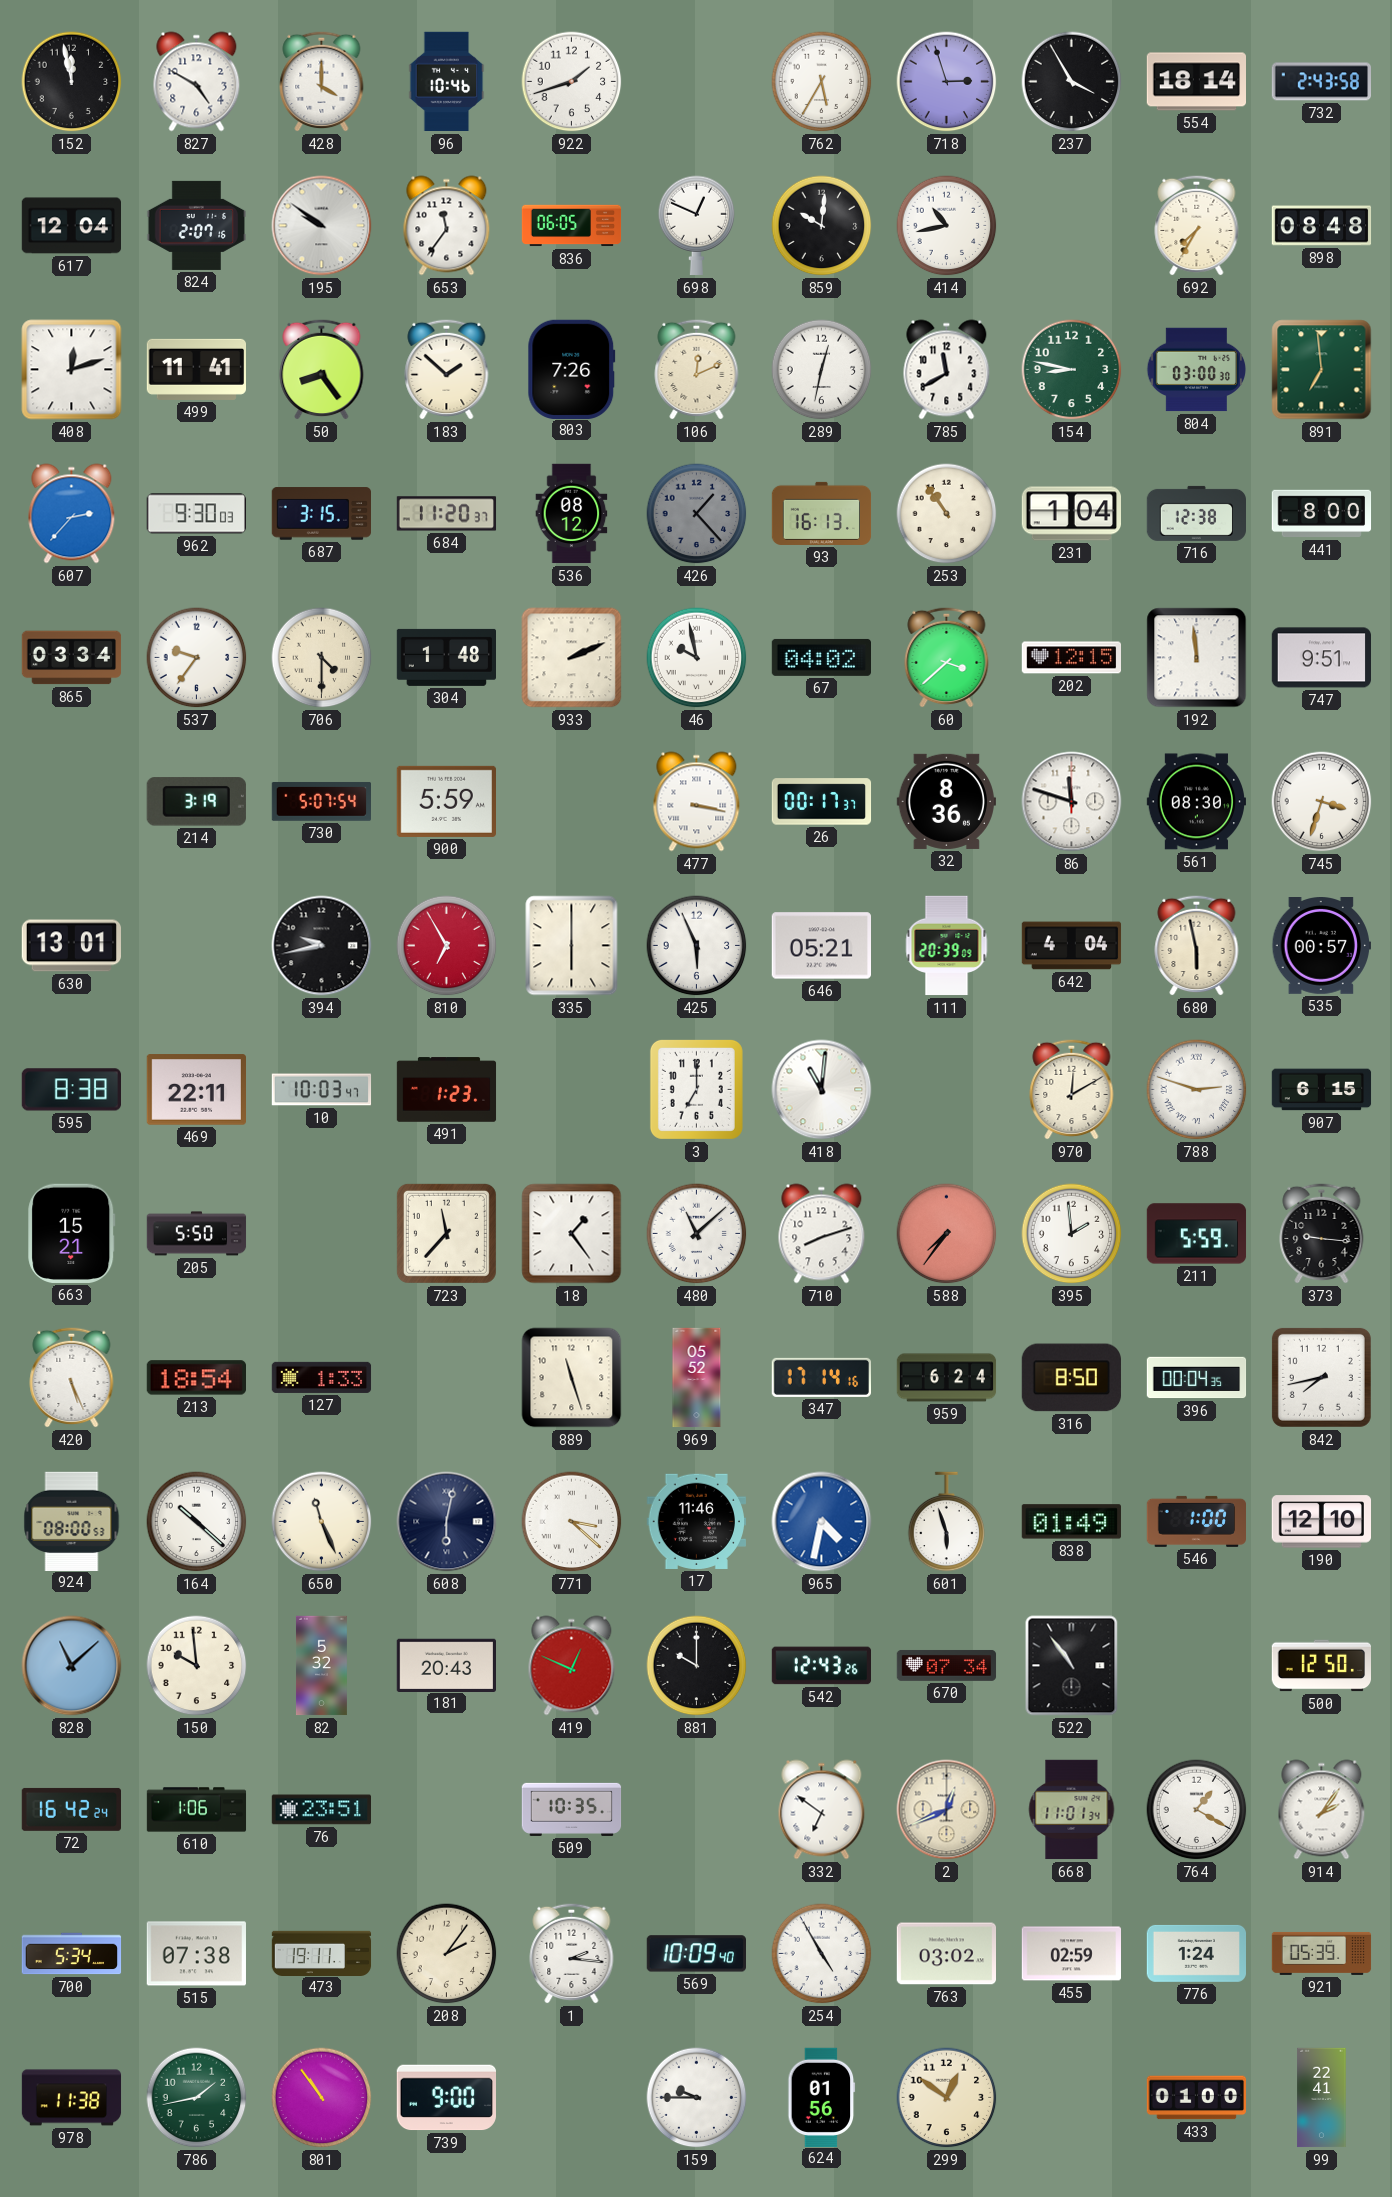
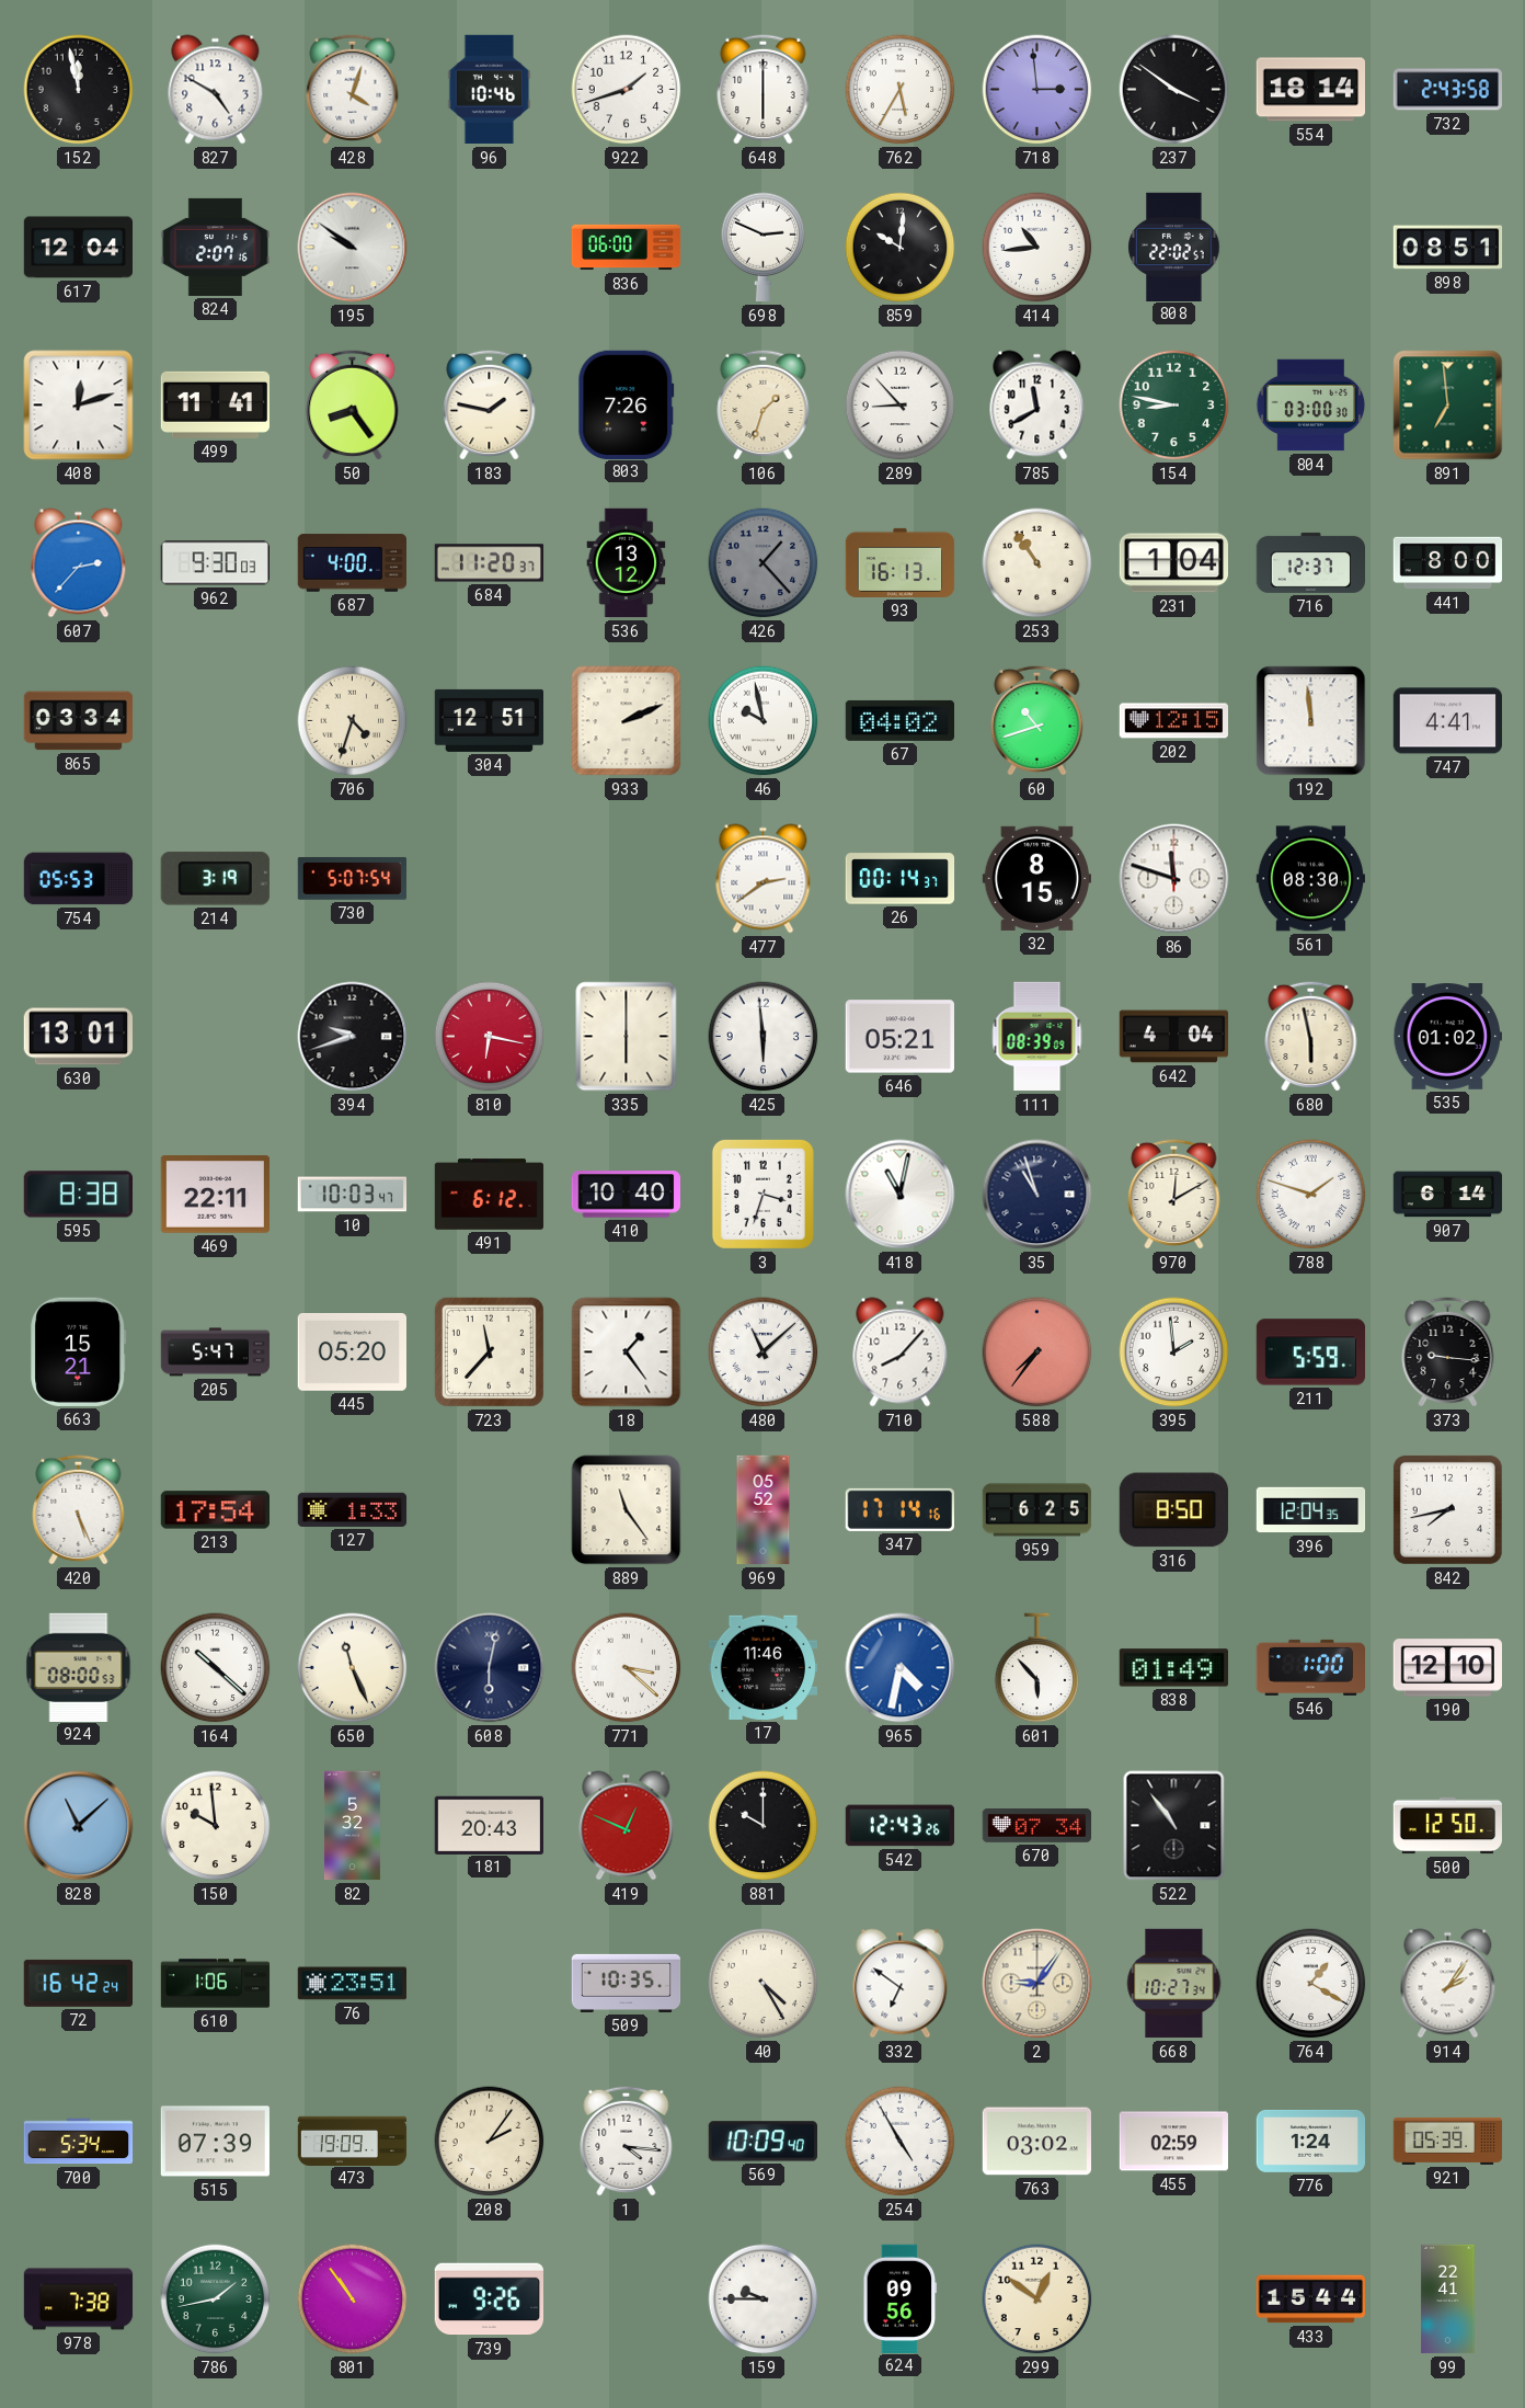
428: 4:00 -> 4:03
648: none -> 6:00
718: 2:57 -> 2:59
237: 3:55 -> 3:51
653: 11:36 -> none
836: 06:05 -> 06:00
698: 12:49 -> 2:49
414: 10:43 -> 10:44
808: none -> 22:02
692: 7:35 -> none
898: 08:48 -> 08:51
183: 1:52 -> 1:47
106: 12:11 -> 1:33
289: 12:32 -> 8:53
687: 3:15 -> 4:00
536: 08:12 -> 13:12
716: 12:38 -> 12:37
537: 9:36 -> none
706: 4:30 -> 4:33
304: 1:48 -> 12:51
60: 3:38 -> 10:42
747: 9:51 -> 4:41
754: none -> 05:53
900: 5:59 -> none
477: 3:17 -> 2:39
26: 00:17 -> 00:14
32: 8:36 -> 8:15
745: 3:33 -> none
394: 9:43 -> 9:42
810: 6:55 -> 6:17
425: 5:56 -> 5:59
111: 20:39 -> 08:39
535: 00:57 -> 01:02
491: 1:23 -> 6:12
410: none -> 10:40
3: 7:00 -> 3:33
418: 11:01 -> 11:02
35: none -> 10:57
788: 2:48 -> 1:48
907: 6:15 -> 6:14
205: 5:50 -> 5:47
445: none -> 05:20
710: 8:12 -> 8:07
213: 18:54 -> 17:54
889: 11:27 -> 11:24
959: 6:24 -> 6:25
396: 00:04 -> 12:04
601: 5:57 -> 5:53
40: none -> 4:25
2: 12:41 -> 9:06
668: 11:01 -> 10:27
515: 07:38 -> 07:39
473: 19:11 -> 19:09
1: 2:16 -> 4:16
978: 11:38 -> 7:38
739: 9:00 -> 9:26
624: 01:56 -> 09:56
433: 01:00 -> 15:44
